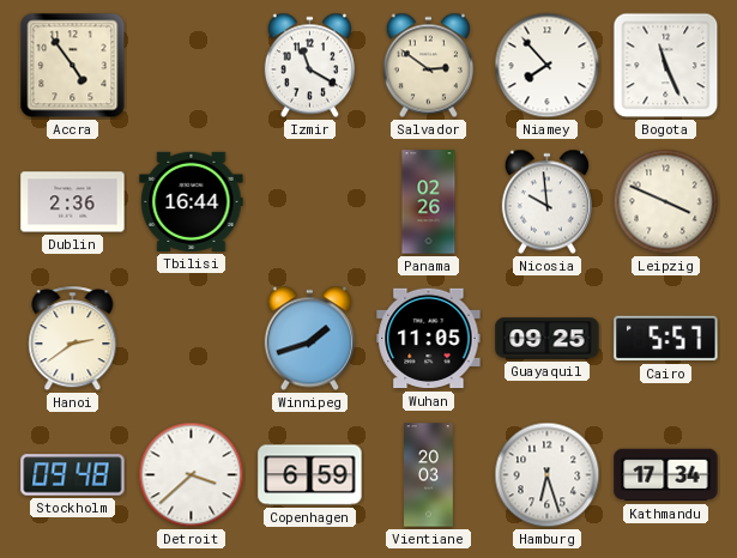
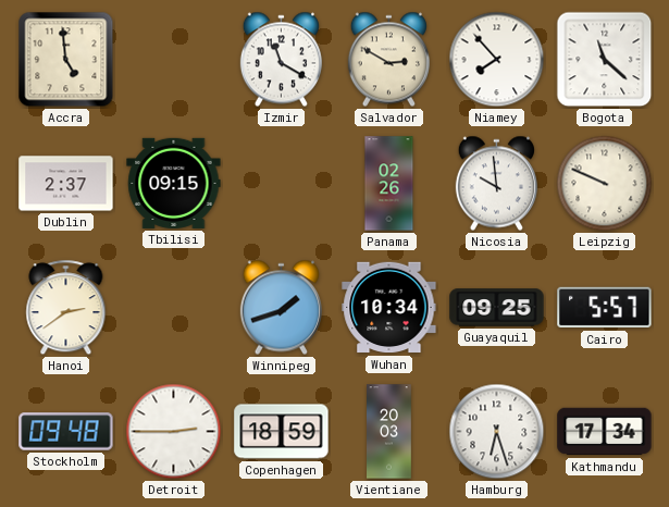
Accra: 4:54 -> 4:59
Salvador: 2:51 -> 2:50
Bogota: 11:26 -> 11:22
Dublin: 2:36 -> 2:37
Tbilisi: 16:44 -> 09:15
Leipzig: 3:49 -> 9:49
Wuhan: 11:05 -> 10:34
Detroit: 3:38 -> 2:45
Copenhagen: 6:59 -> 18:59
